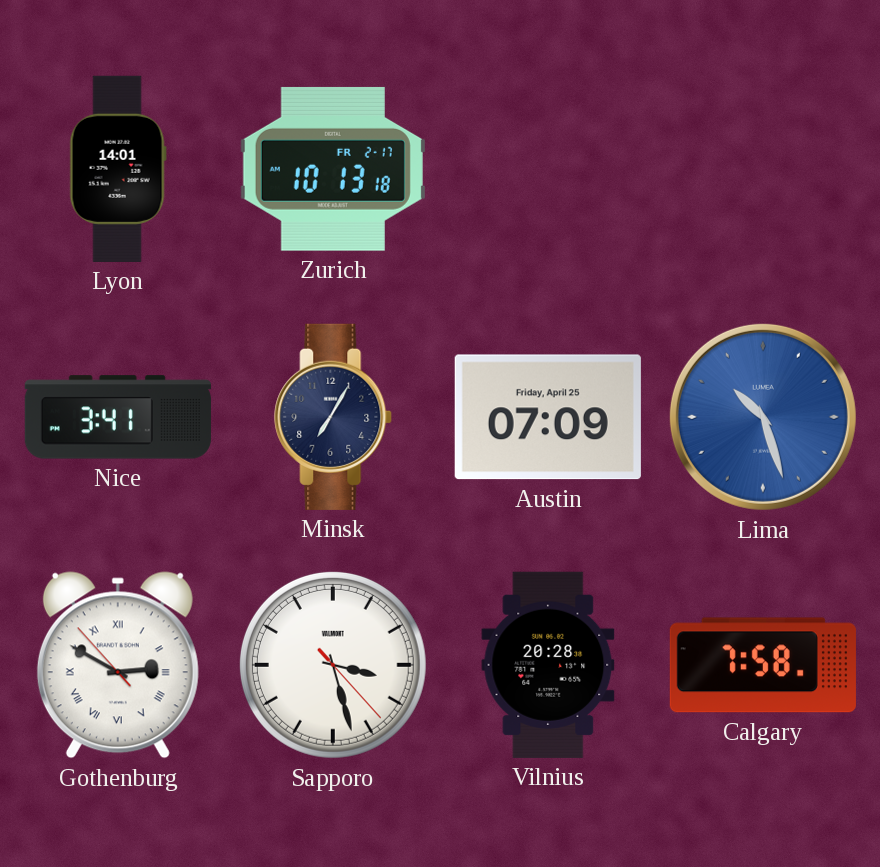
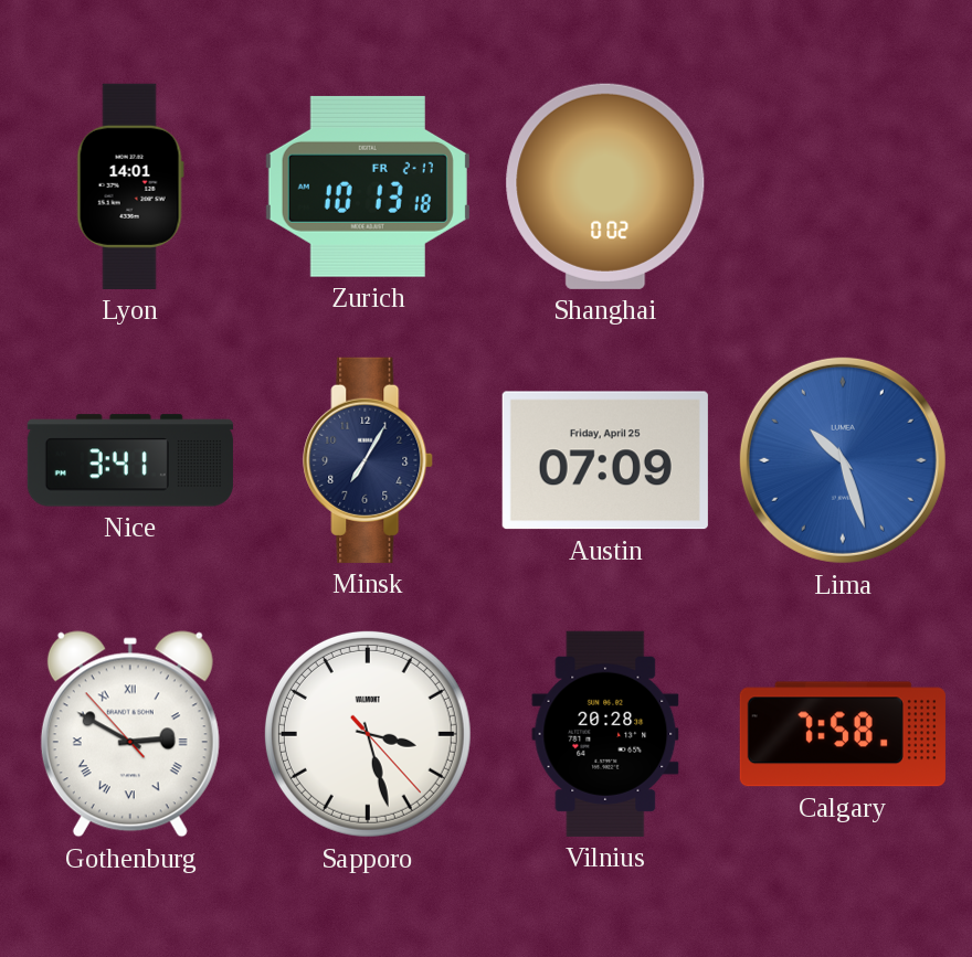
Shanghai: none -> 0:02
